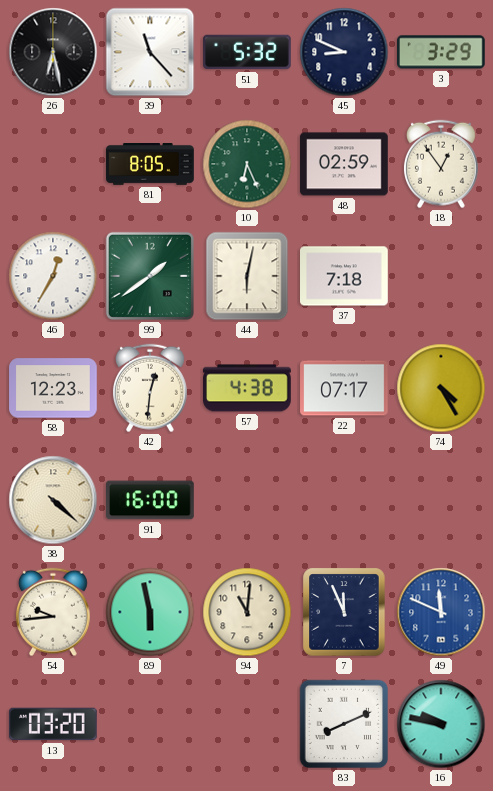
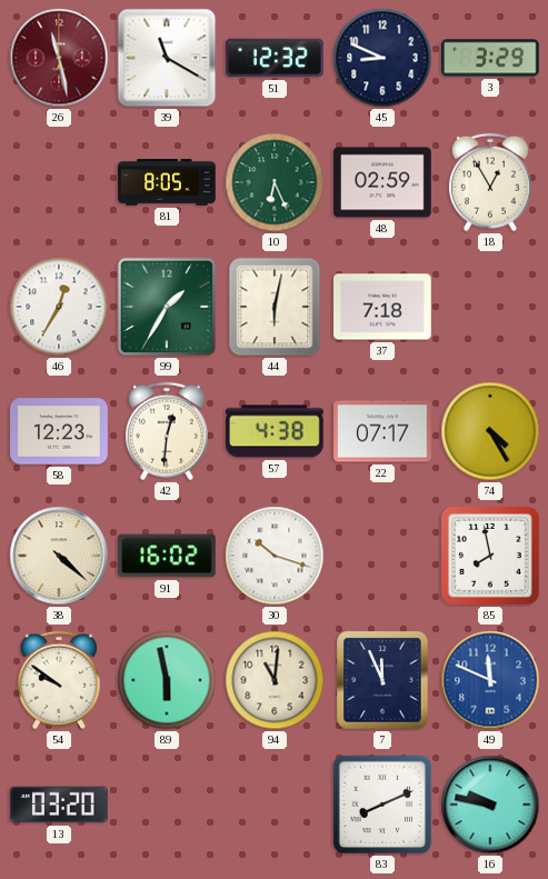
26: 6:28 -> 11:28
26 dial: black -> burgundy
39: 11:23 -> 11:20
51: 5:32 -> 12:32
18: 12:54 -> 12:55
99: 1:39 -> 1:35
91: 16:00 -> 16:02
30: none -> 10:18
85: none -> 7:58
54: 9:44 -> 9:51
